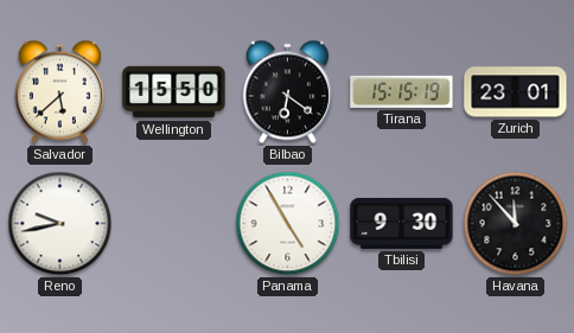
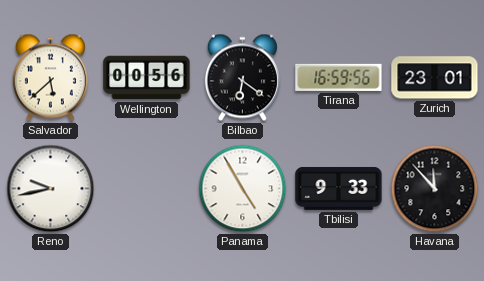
Wellington: 15:50 -> 00:56
Tirana: 15:15 -> 16:59
Tbilisi: 9:30 -> 9:33
